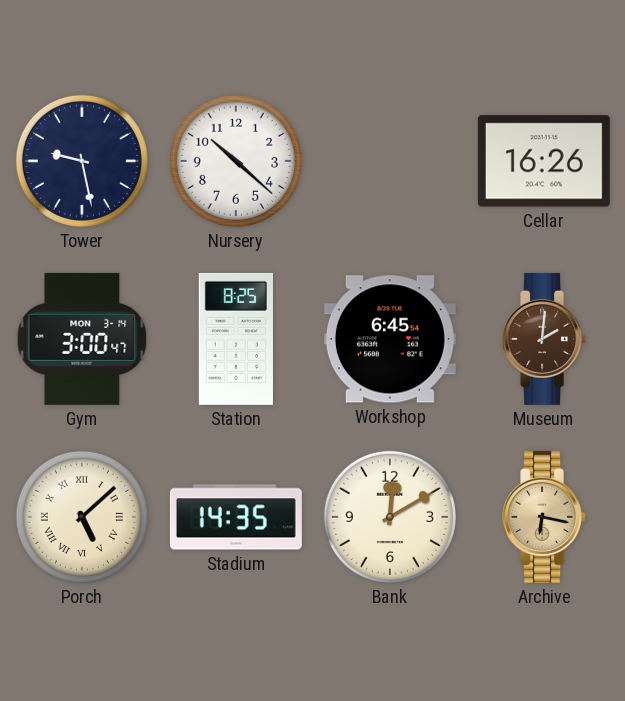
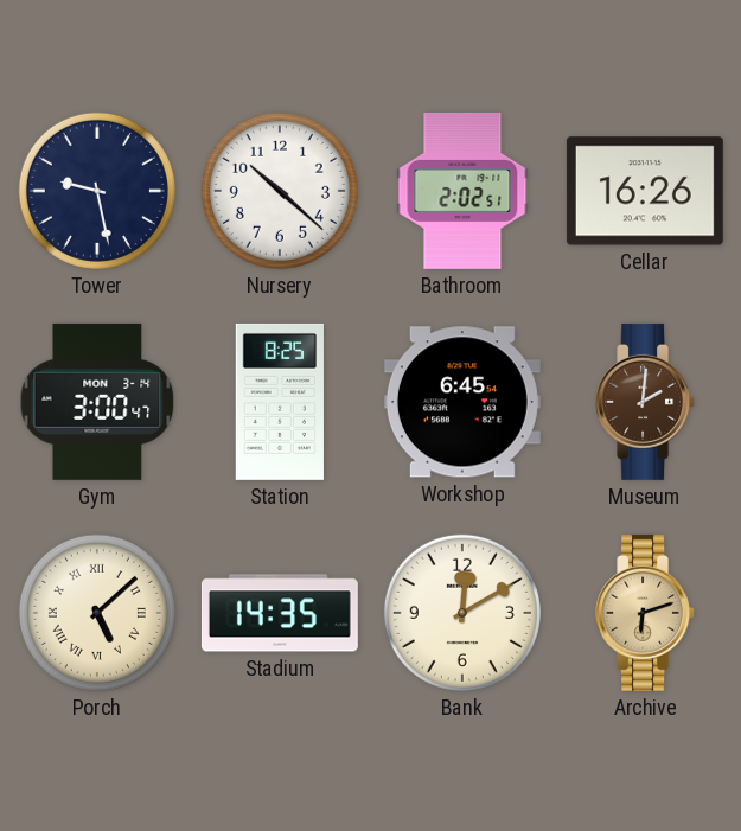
Bathroom: none -> 2:02
Archive: 6:17 -> 6:12
